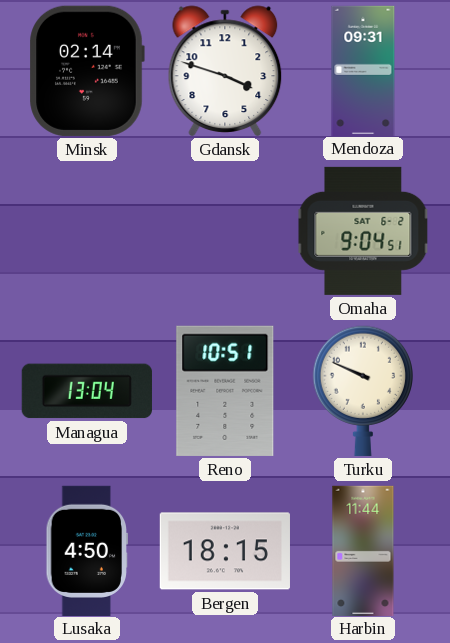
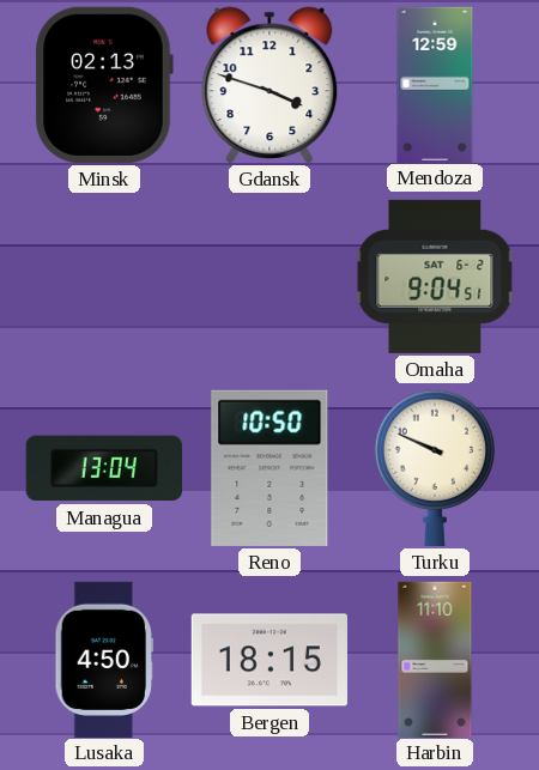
Minsk: 02:14 -> 02:13
Mendoza: 09:31 -> 12:59
Reno: 10:51 -> 10:50
Harbin: 11:44 -> 11:10
